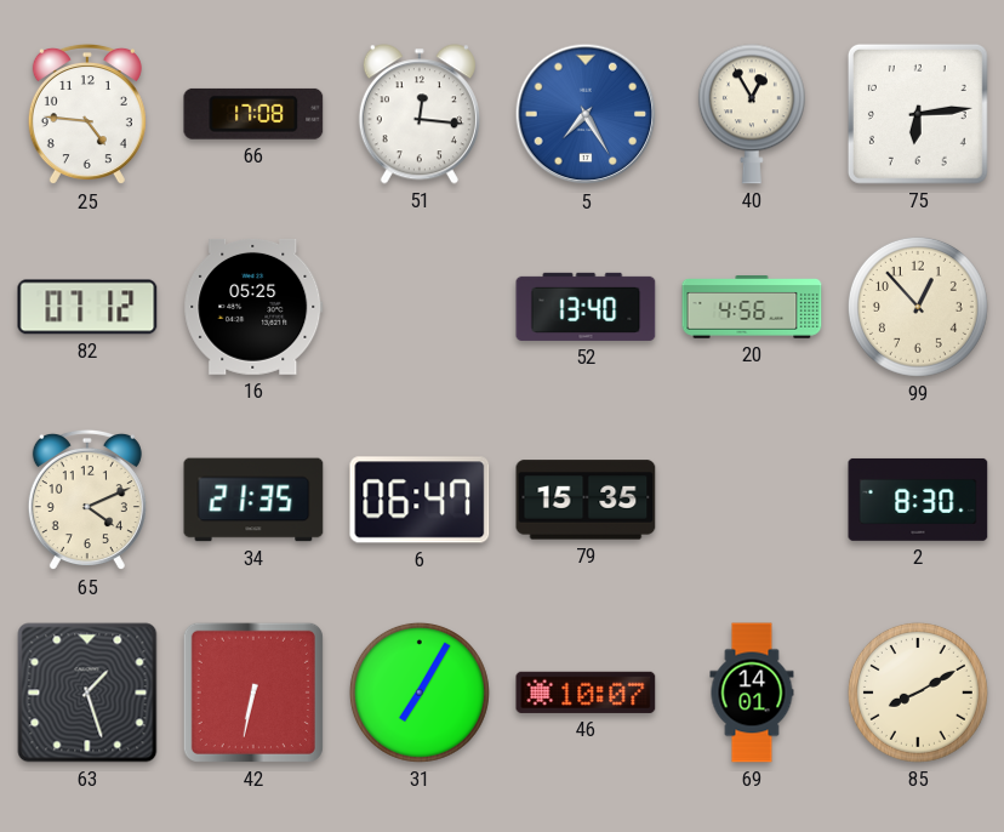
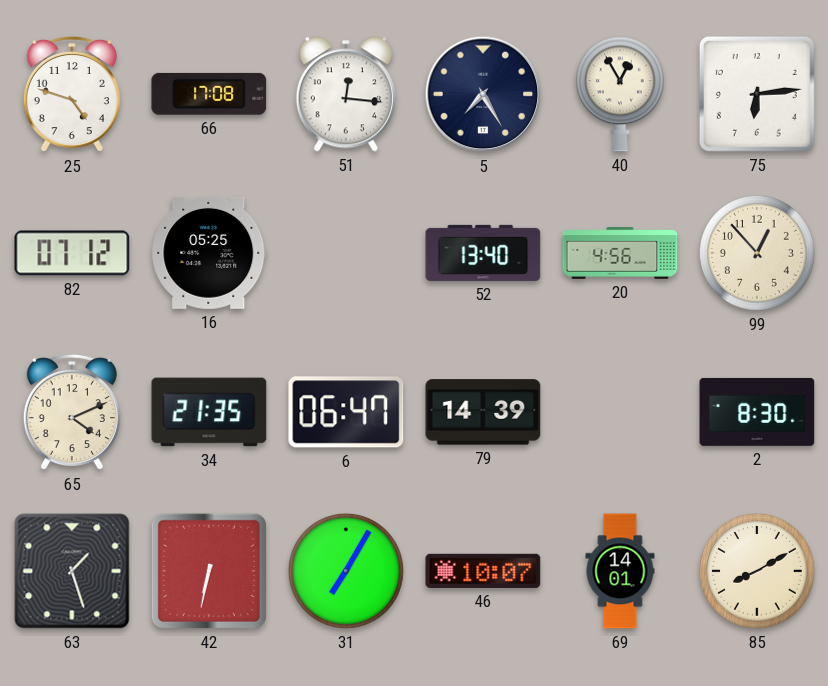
25: 4:46 -> 4:48
5 dial: blue -> navy
79: 15:35 -> 14:39
